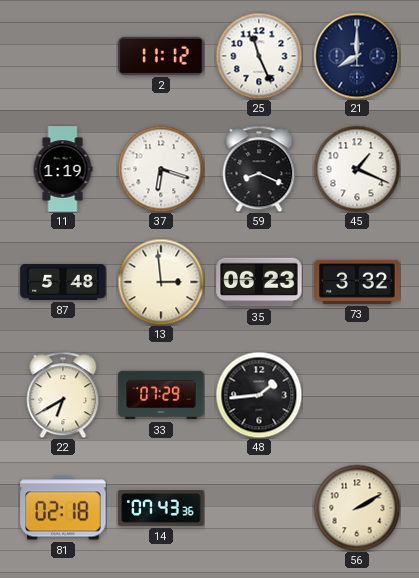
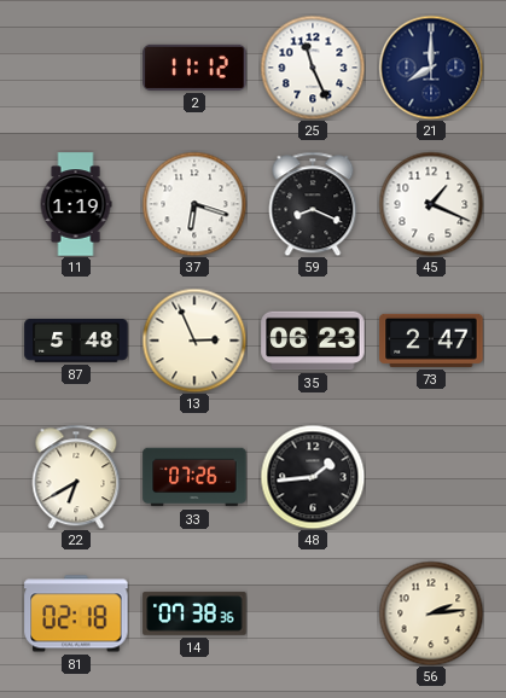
13: 2:59 -> 2:56
73: 3:32 -> 2:47
33: 07:29 -> 07:26
14: 07:43 -> 07:38
56: 2:10 -> 2:14
